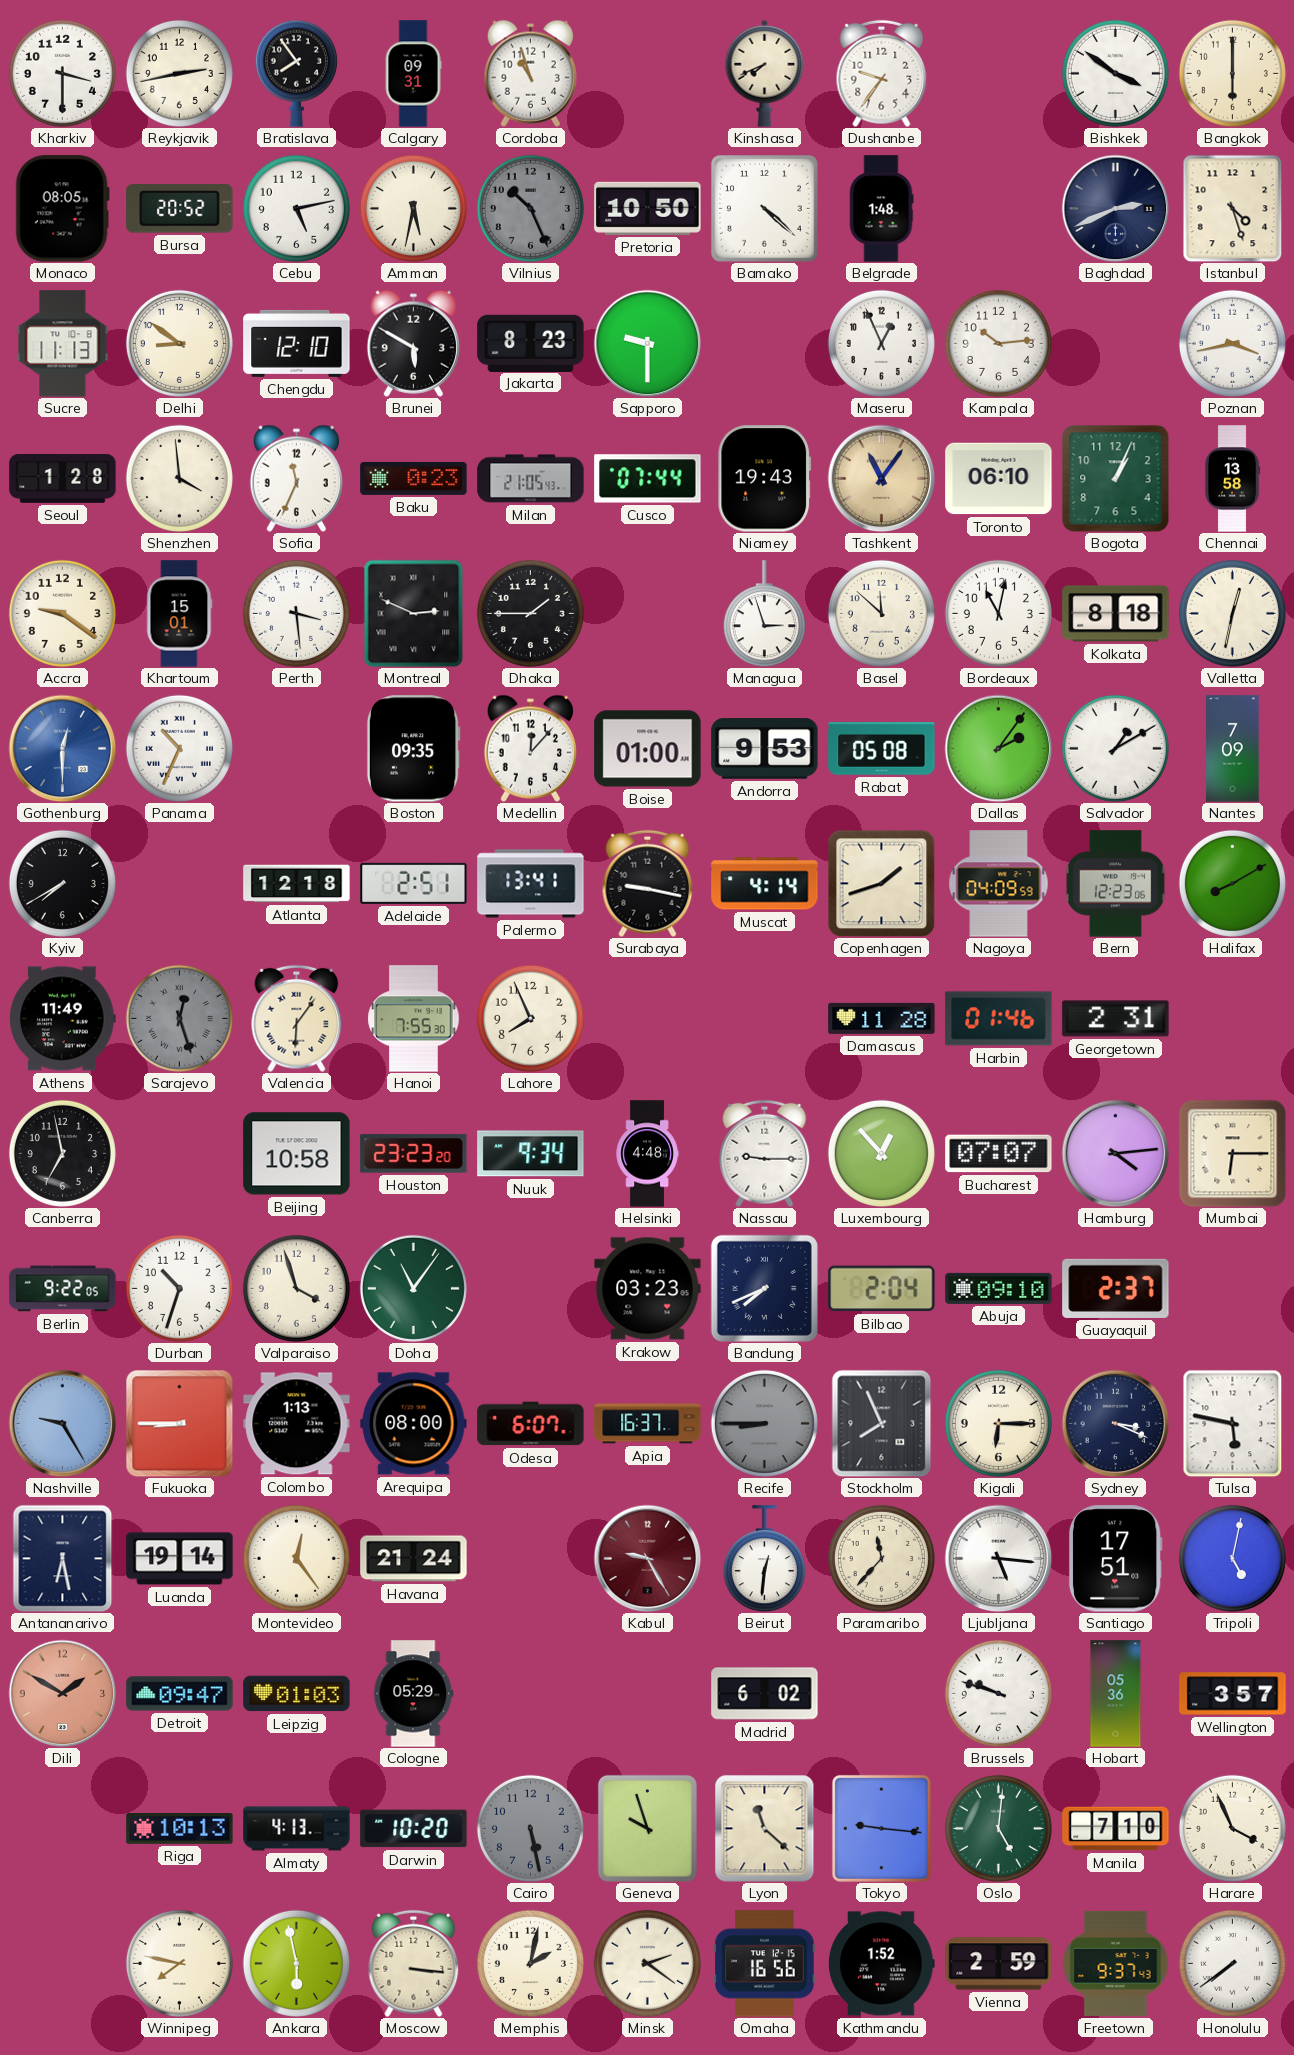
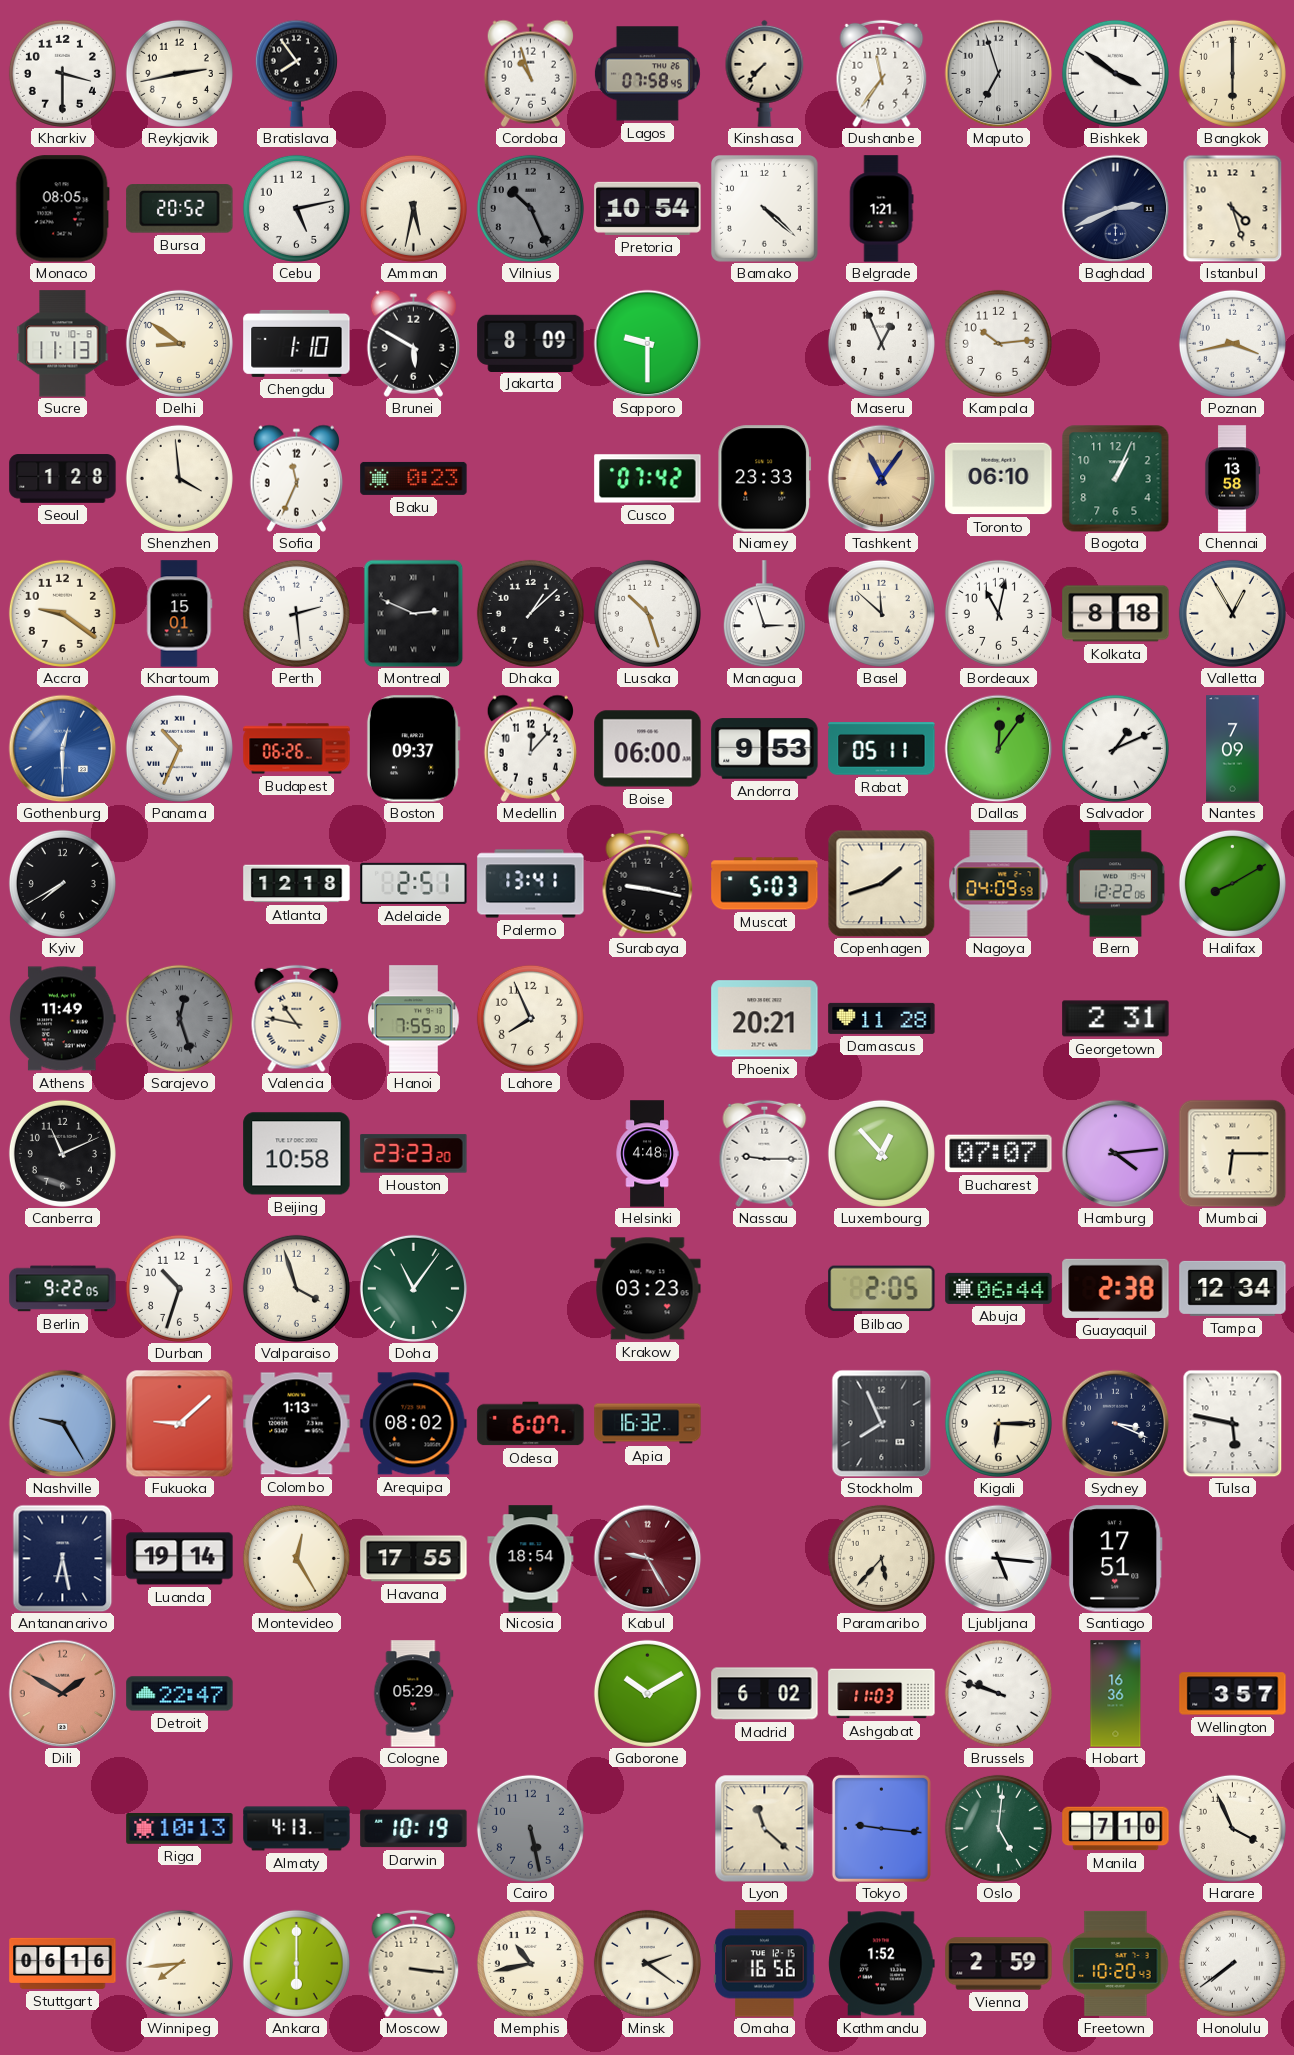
Calgary: 09:31 -> none
Lagos: none -> 07:58
Kinshasa: 7:41 -> 7:37
Dushanbe: 9:36 -> 11:36
Maputo: none -> 6:57
Pretoria: 10:50 -> 10:54
Belgrade: 1:48 -> 1:21
Chengdu: 12:10 -> 1:10
Jakarta: 8:23 -> 8:09
Milan: 21:05 -> none
Cusco: 07:44 -> 07:42
Niamey: 19:43 -> 23:33
Perth: 3:29 -> 2:29
Dhaka: 1:45 -> 1:08
Lusaka: none -> 10:27
Valletta: 12:32 -> 12:55
Budapest: none -> 06:26
Boston: 09:35 -> 09:37
Boise: 01:00 -> 06:00
Rabat: 05:08 -> 05:11
Dallas: 2:06 -> 12:06
Salvador: 1:10 -> 1:11
Muscat: 4:14 -> 5:03
Bern: 12:23 -> 12:22
Valencia: 6:06 -> 10:47
Phoenix: none -> 20:21
Harbin: 01:46 -> none
Canberra: 6:58 -> 11:11
Nuuk: 9:34 -> none
Bandung: 7:41 -> none
Bilbao: 2:04 -> 2:05
Abuja: 09:10 -> 06:44
Guayaquil: 2:37 -> 2:38
Tampa: none -> 12:34
Fukuoka: 8:45 -> 9:08
Arequipa: 08:00 -> 08:02
Apia: 16:37 -> 16:32
Recife: 8:45 -> none
Montevideo: 12:24 -> 12:25
Havana: 21:24 -> 17:55
Nicosia: none -> 18:54
Beirut: 12:31 -> none
Paramaribo: 11:37 -> 5:37
Tripoli: 5:02 -> none
Detroit: 09:47 -> 22:47
Leipzig: 01:03 -> none
Gaborone: none -> 10:10
Ashgabat: none -> 11:03
Hobart: 05:36 -> 16:36
Darwin: 10:20 -> 10:19
Geneva: 9:57 -> none
Stuttgart: none -> 06:16
Winnipeg: 7:47 -> 7:44
Ankara: 5:58 -> 6:00
Memphis: 2:02 -> 10:43
Freetown: 9:37 -> 10:20
